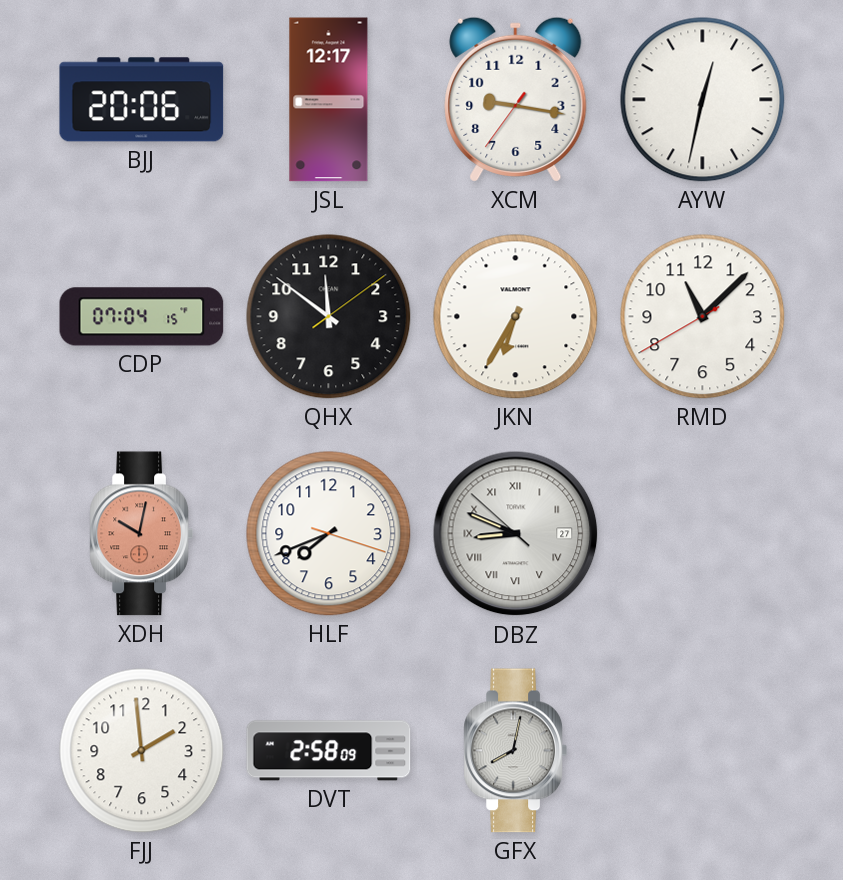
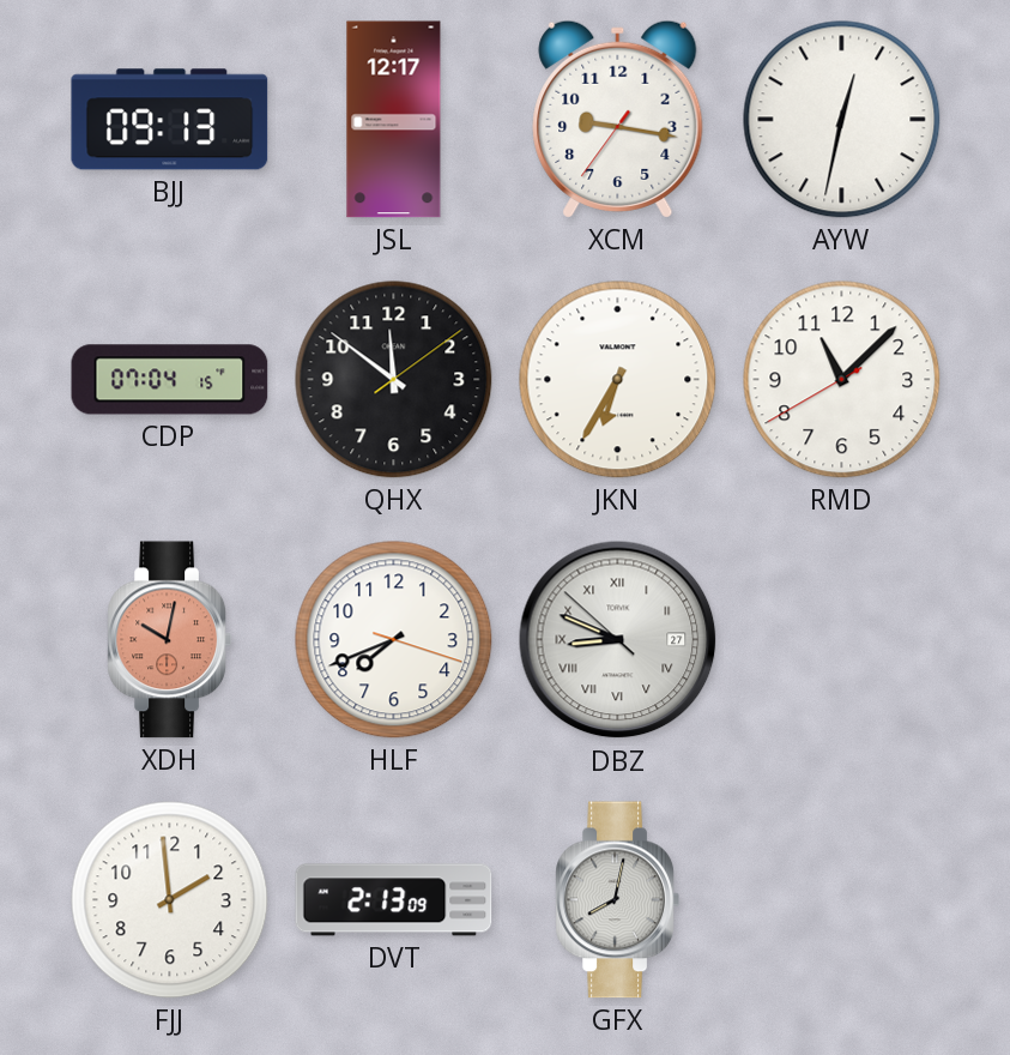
BJJ: 20:06 -> 09:13
DVT: 2:58 -> 2:13
